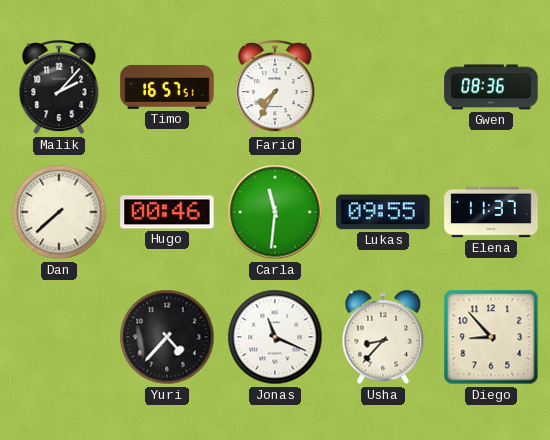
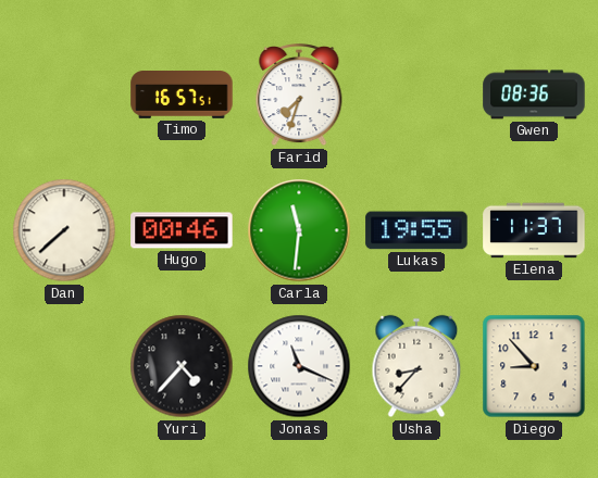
Malik: 2:07 -> none
Farid: 7:35 -> 7:33
Lukas: 09:55 -> 19:55
